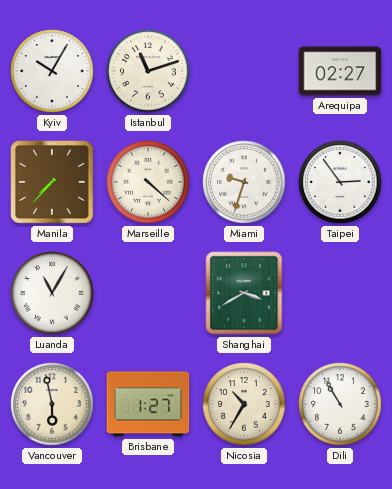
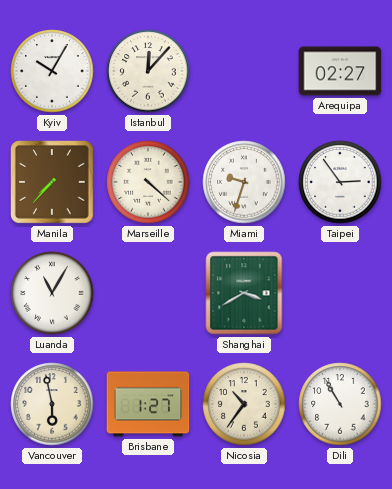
Istanbul: 11:12 -> 12:07
Nicosia: 10:35 -> 10:36
